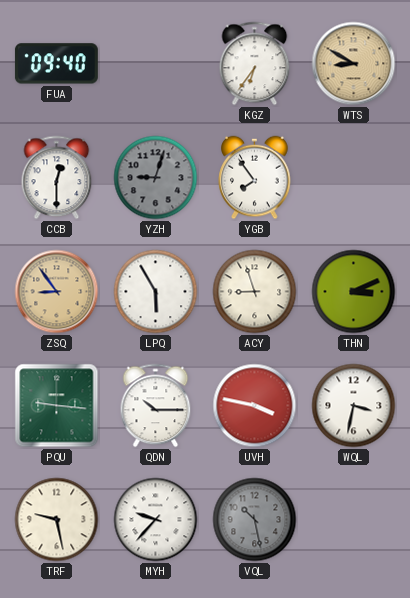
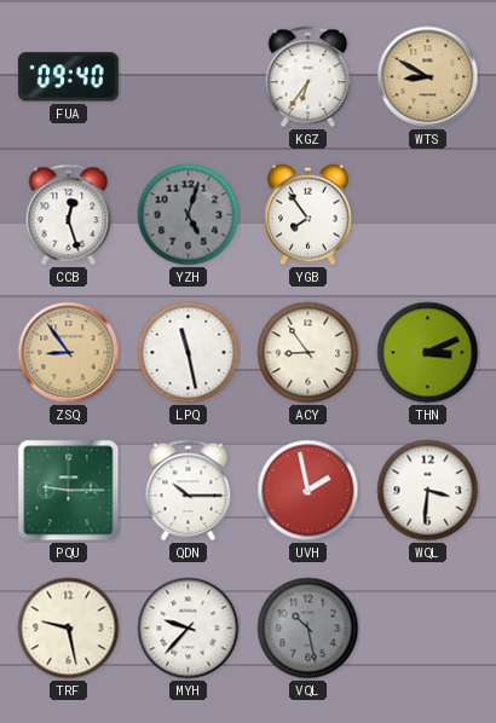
CCB: 12:30 -> 12:27
YZH: 9:03 -> 5:03
LPQ: 5:55 -> 11:28
ACY: 8:57 -> 8:54
PQU: 9:16 -> 9:15
UVH: 3:47 -> 1:58
WQL: 3:32 -> 3:31
